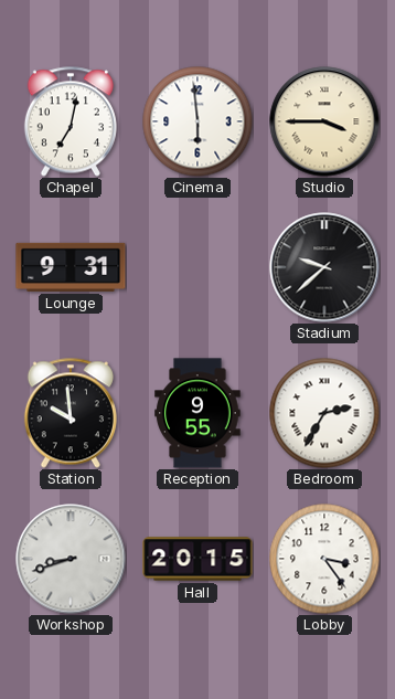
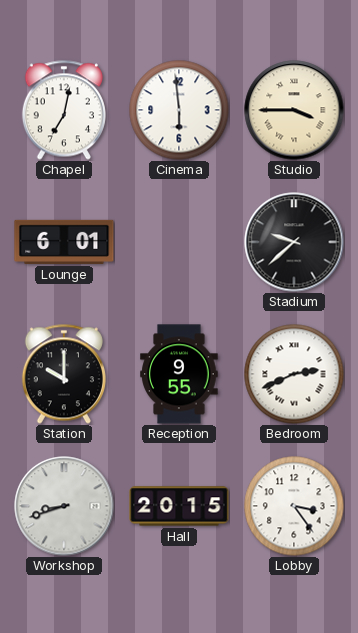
Lounge: 9:31 -> 6:01
Station: 9:59 -> 10:00
Bedroom: 2:35 -> 2:41
